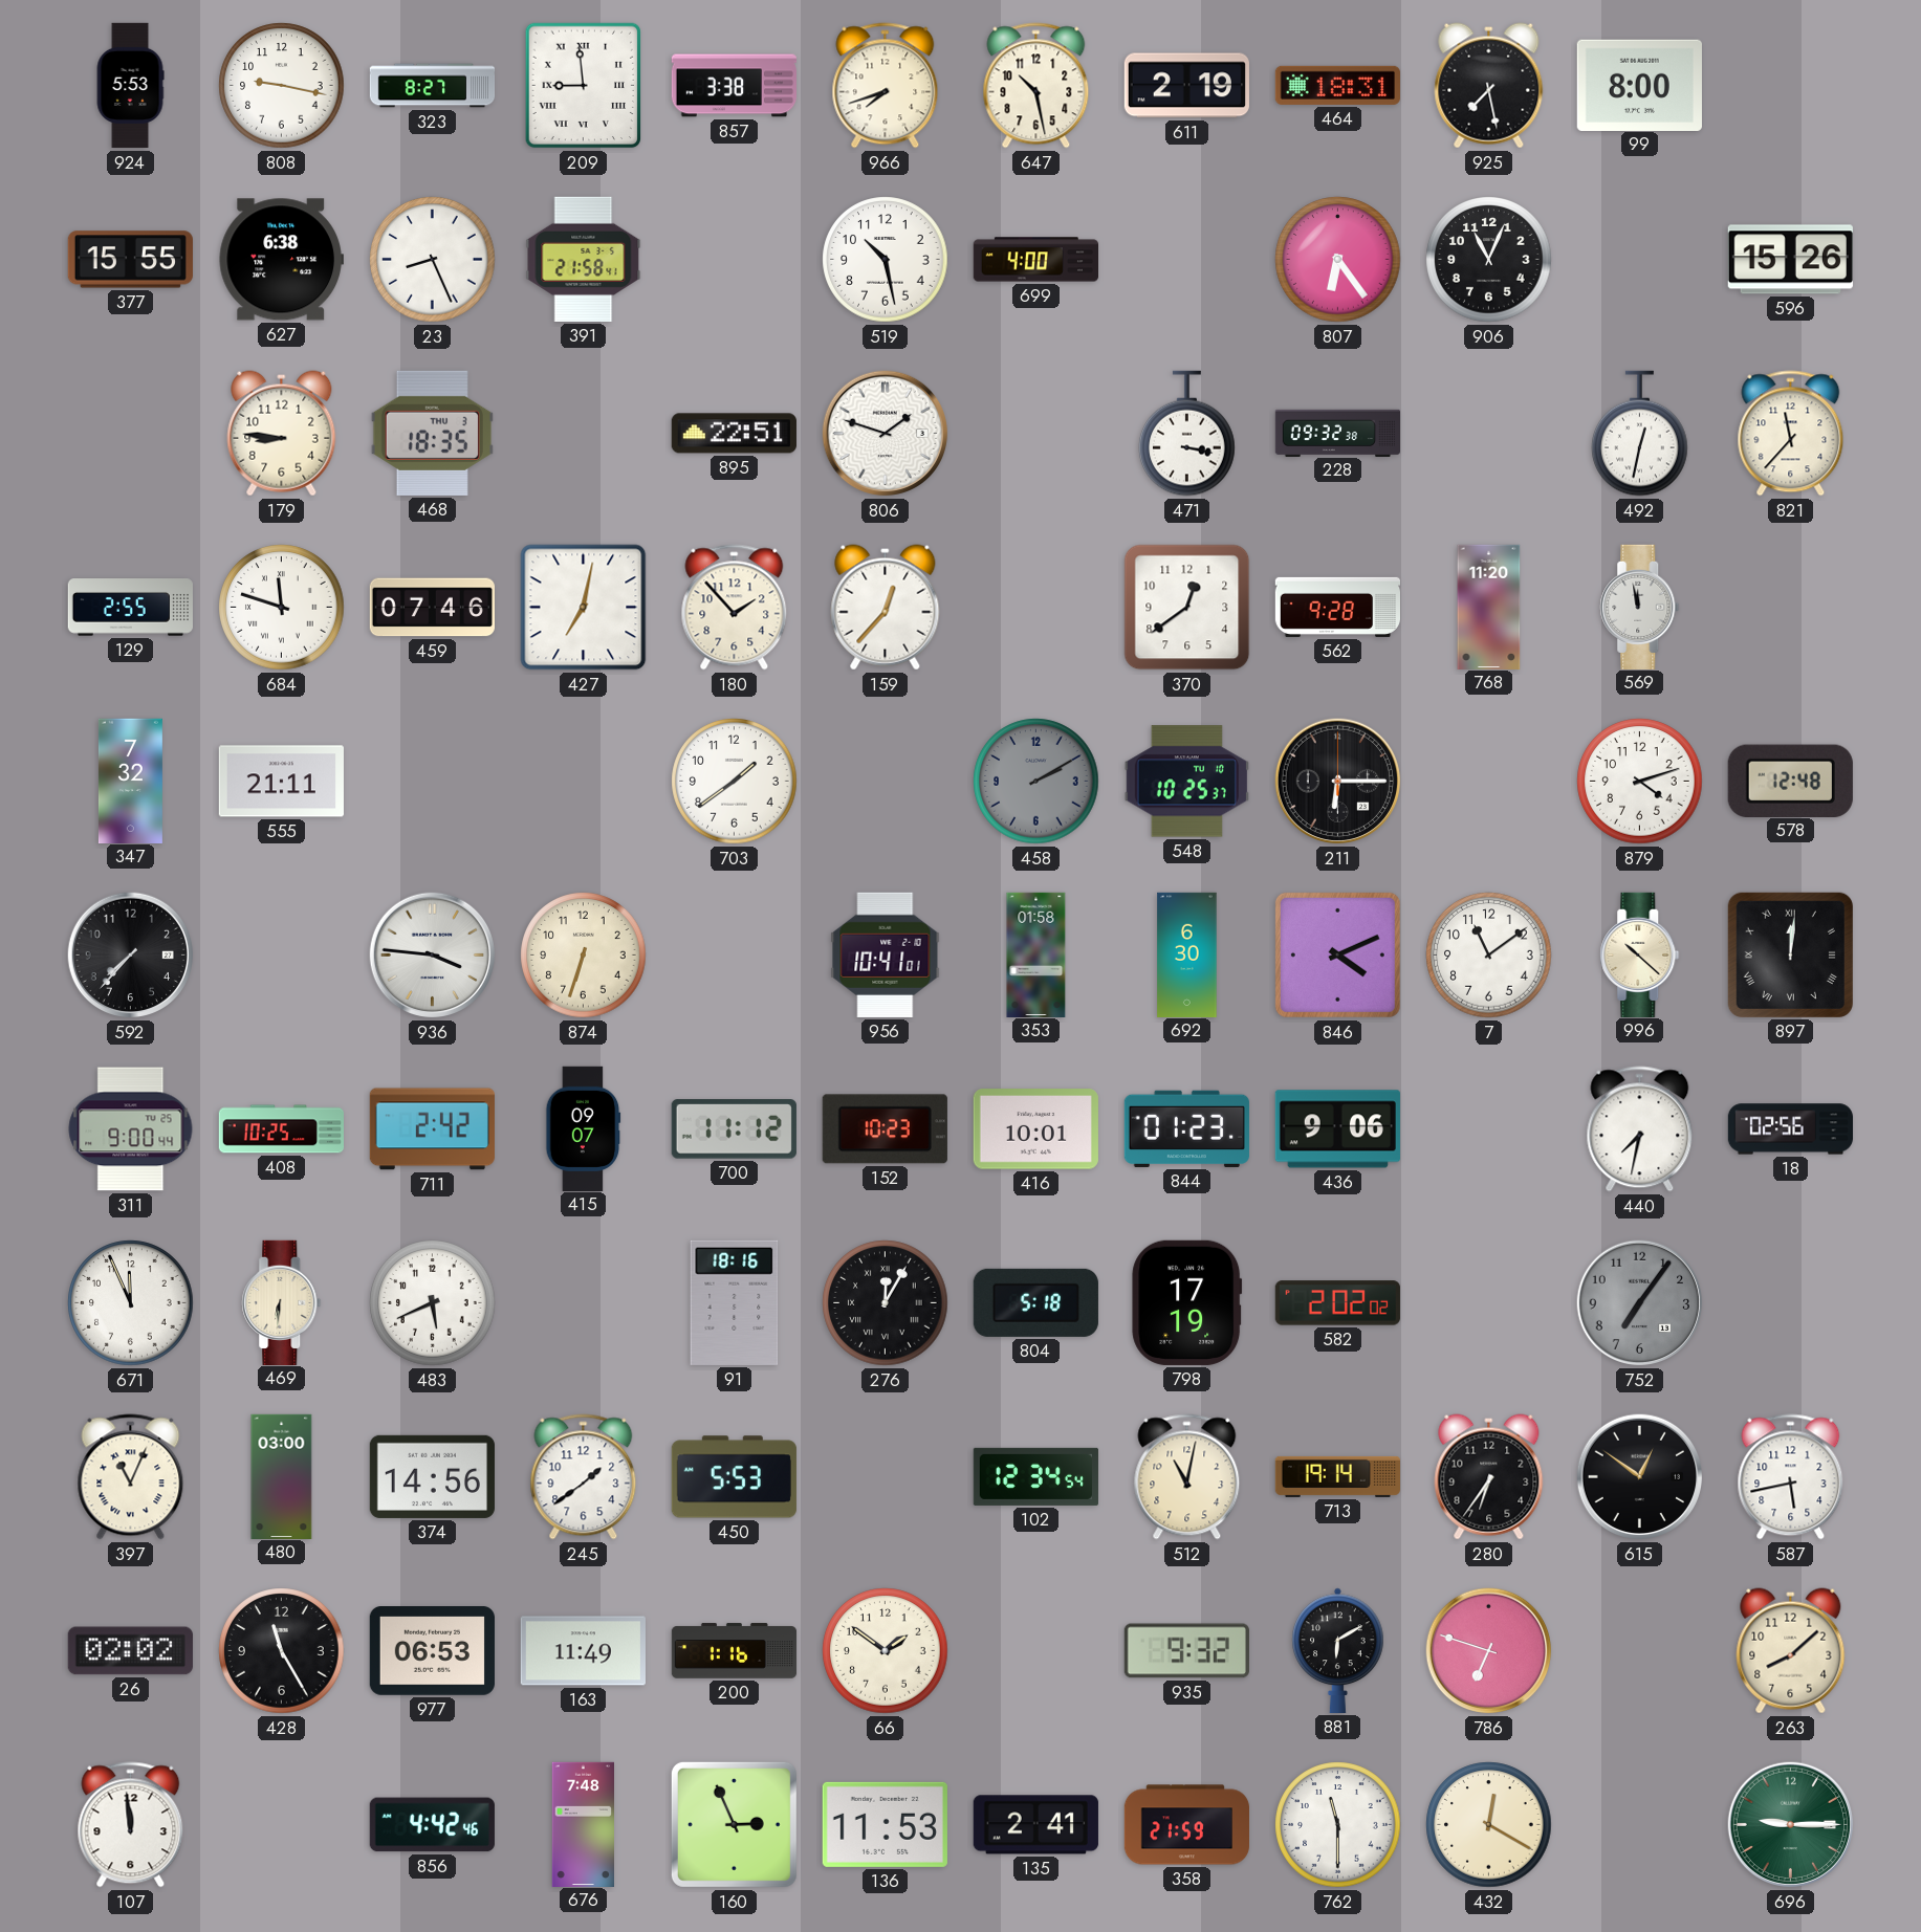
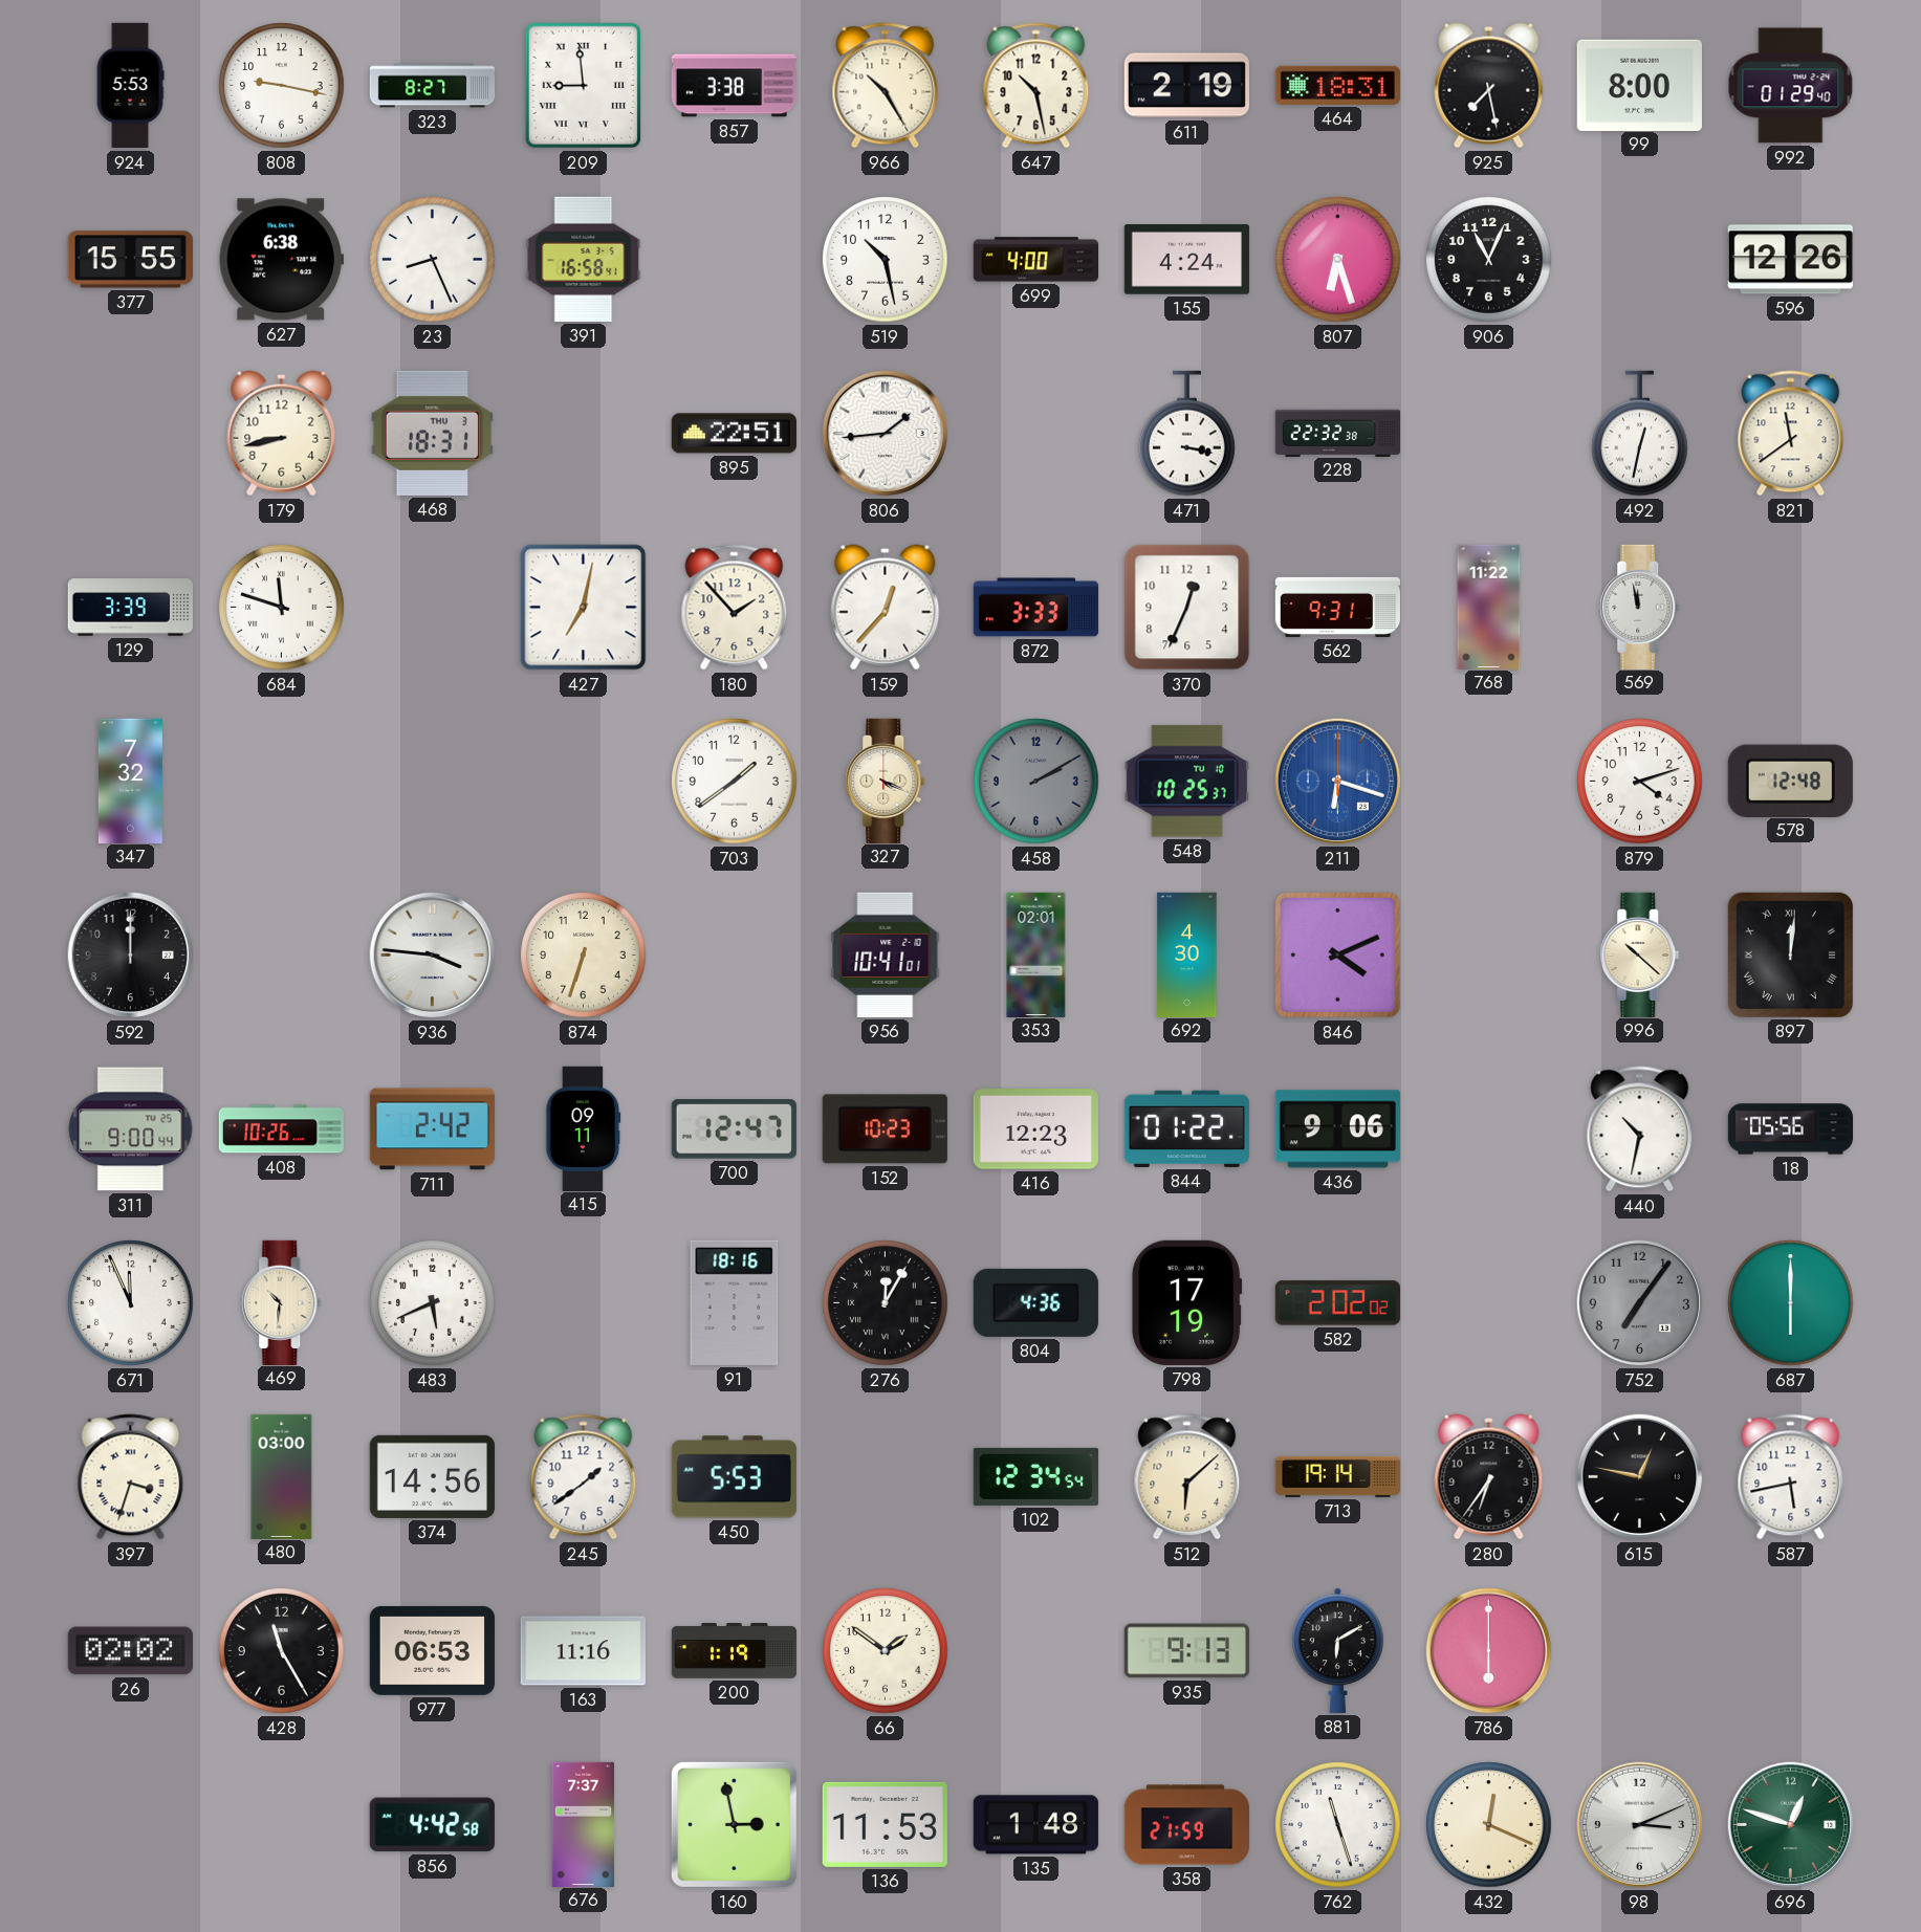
966: 7:42 -> 10:25
992: none -> 01:29
391: 21:58 -> 16:58
155: none -> 4:24
807: 6:24 -> 6:27
596: 15:26 -> 12:26
179: 8:46 -> 8:43
468: 18:35 -> 18:31
806: 1:48 -> 1:44
228: 09:32 -> 22:32
821: 11:37 -> 11:39
129: 2:55 -> 3:39
459: 07:46 -> none
872: none -> 3:33
370: 12:39 -> 12:34
562: 9:28 -> 9:31
768: 11:20 -> 11:22
555: 21:11 -> none
327: none -> 4:19
211: 6:15 -> 6:18
211 dial: black -> blue
592: 7:37 -> 12:00
353: 01:58 -> 02:01
692: 6:30 -> 4:30
7: 11:09 -> none
408: 10:25 -> 10:26
415: 09:07 -> 09:11
700: 11:12 -> 12:47
416: 10:01 -> 12:23
844: 01:23 -> 01:22
440: 7:32 -> 10:32
18: 02:56 -> 05:56
469: 6:31 -> 10:31
804: 5:18 -> 4:36
687: none -> 6:00
397: 11:04 -> 3:33
512: 11:02 -> 6:08
615: 12:51 -> 12:47
163: 11:49 -> 11:16
200: 1:16 -> 1:19
935: 9:32 -> 9:13
786: 6:48 -> 6:00
263: 8:08 -> none
107: 11:59 -> none
856: 4:42:46 -> 4:42:58
676: 7:48 -> 7:37
160: 2:56 -> 2:58
135: 2:41 -> 1:48
762: 11:30 -> 11:27
432: 12:20 -> 12:19
98: none -> 3:11
696: 9:15 -> 12:48
